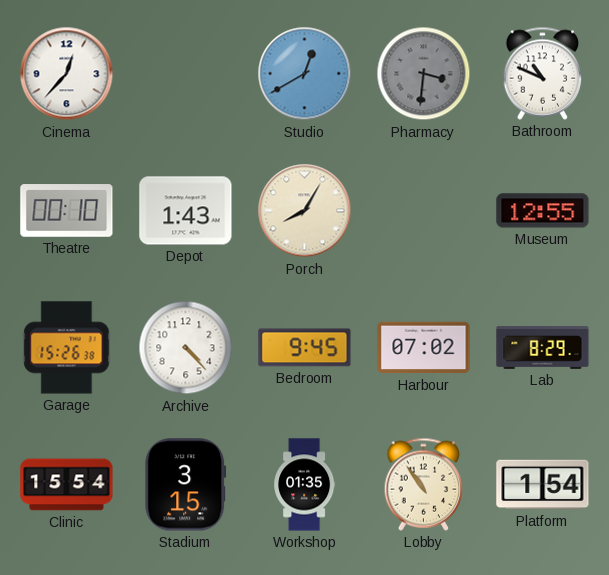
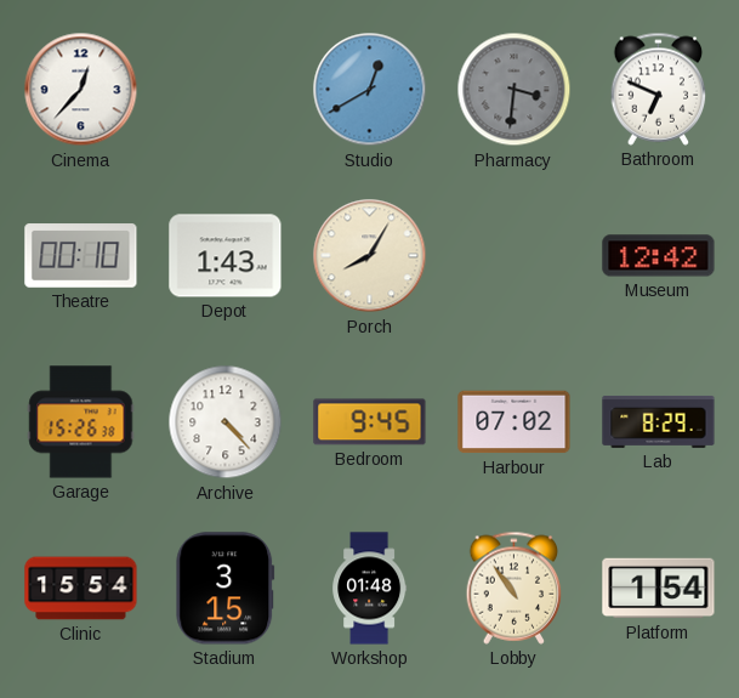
Bathroom: 10:49 -> 6:49
Museum: 12:55 -> 12:42
Workshop: 01:35 -> 01:48
